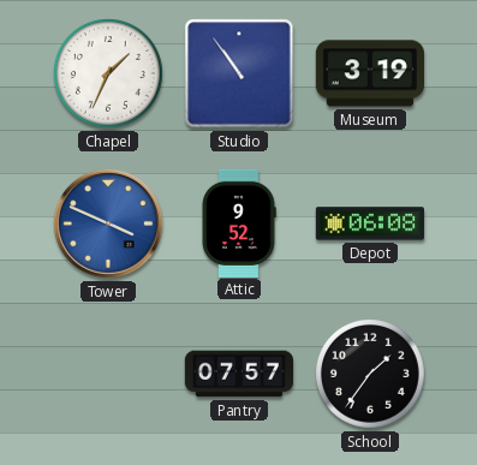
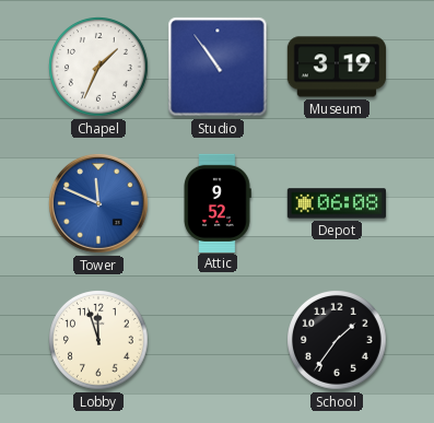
Tower: 3:49 -> 11:49
Lobby: none -> 11:57
Pantry: 07:57 -> none
